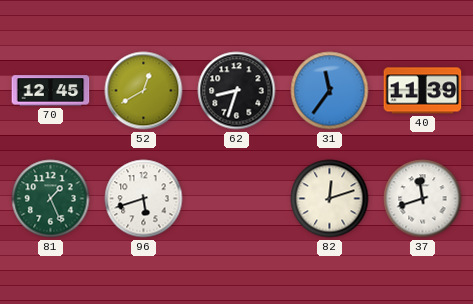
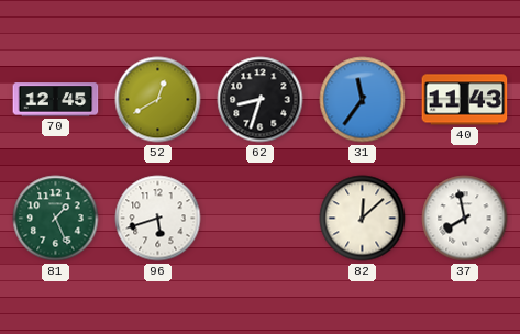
40: 11:39 -> 11:43
82: 12:12 -> 12:08
37: 11:42 -> 7:58
